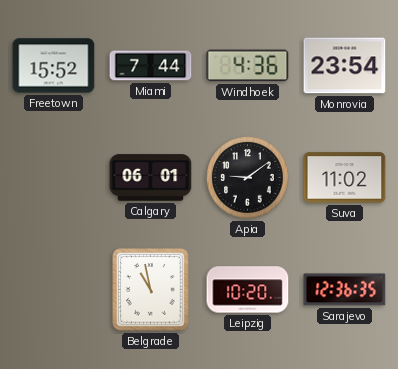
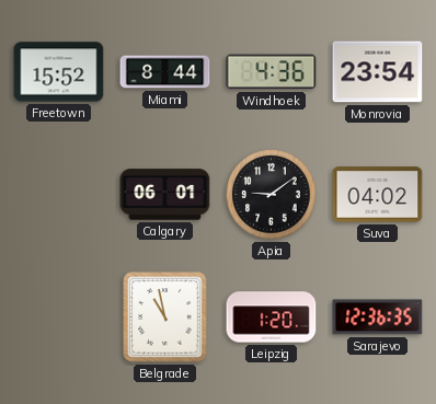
Miami: 7:44 -> 8:44
Suva: 11:02 -> 04:02
Leipzig: 10:20 -> 1:20
